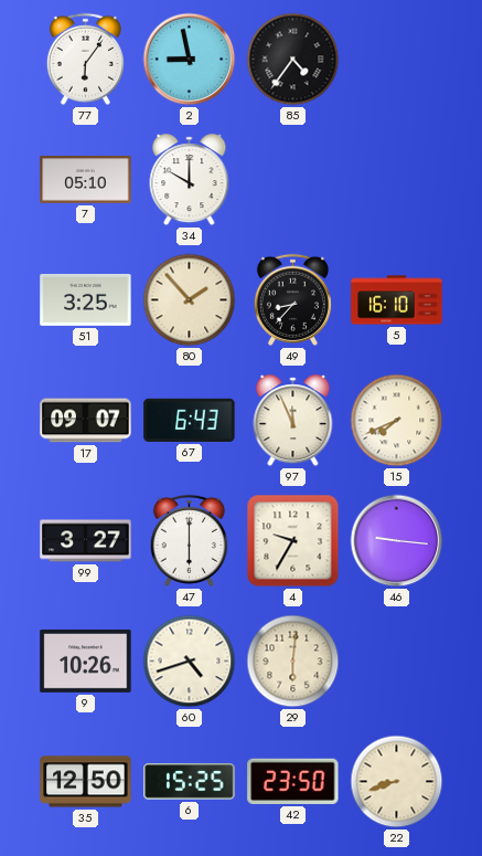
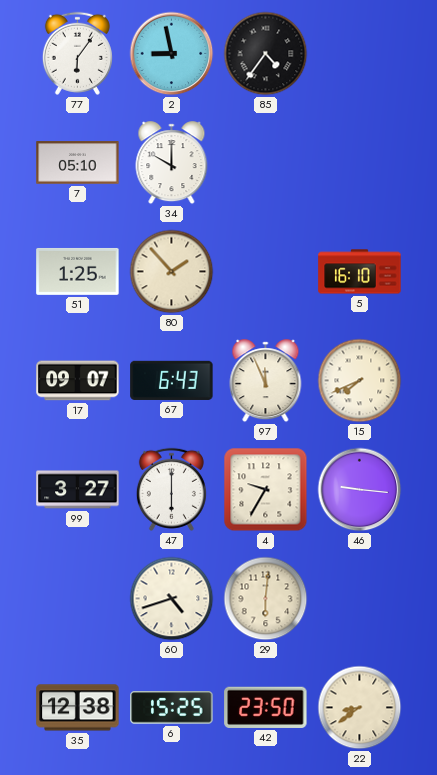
51: 3:25 -> 1:25
49: 8:37 -> none
9: 10:26 -> none
35: 12:50 -> 12:38
22: 8:42 -> 8:39
